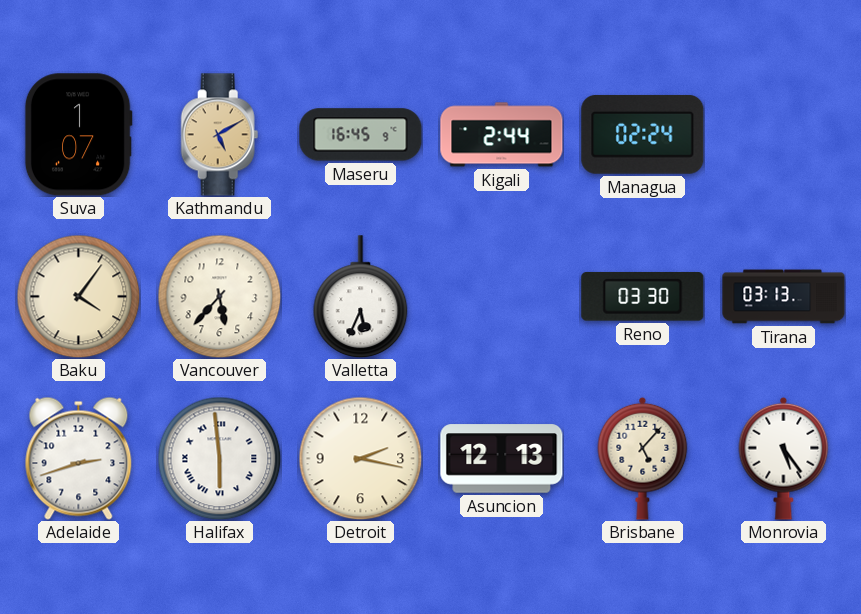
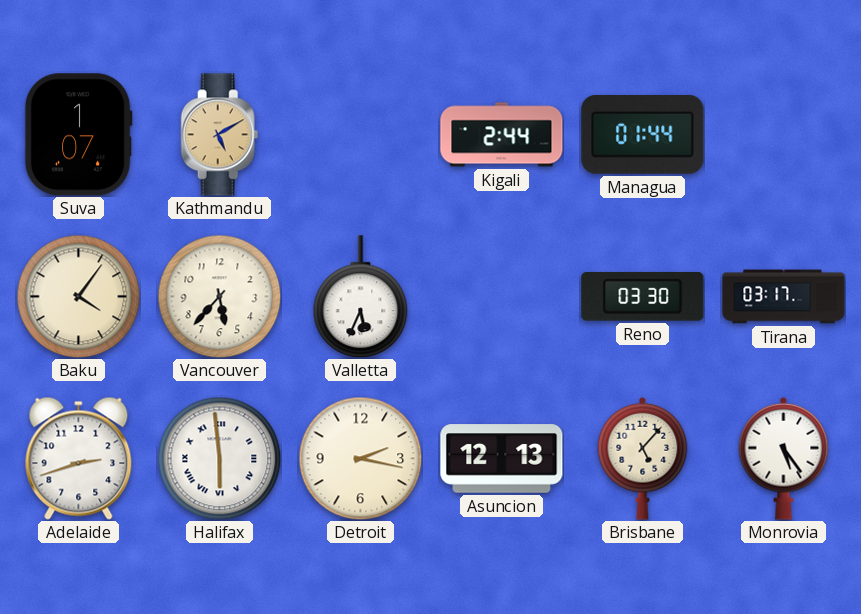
Maseru: 16:45 -> none
Managua: 02:24 -> 01:44
Tirana: 03:13 -> 03:17
